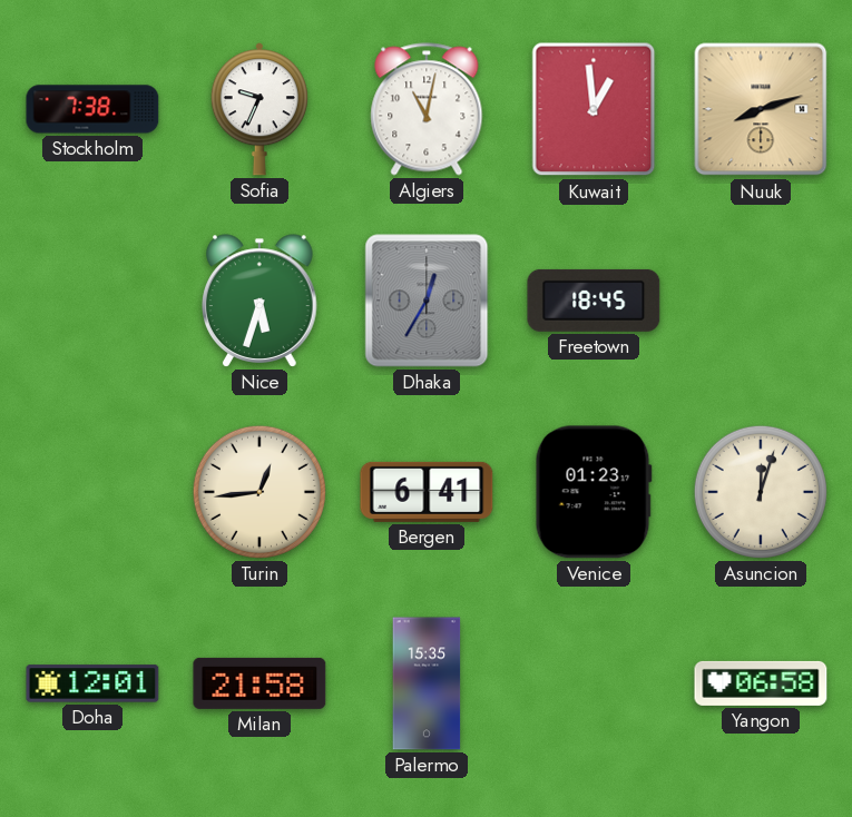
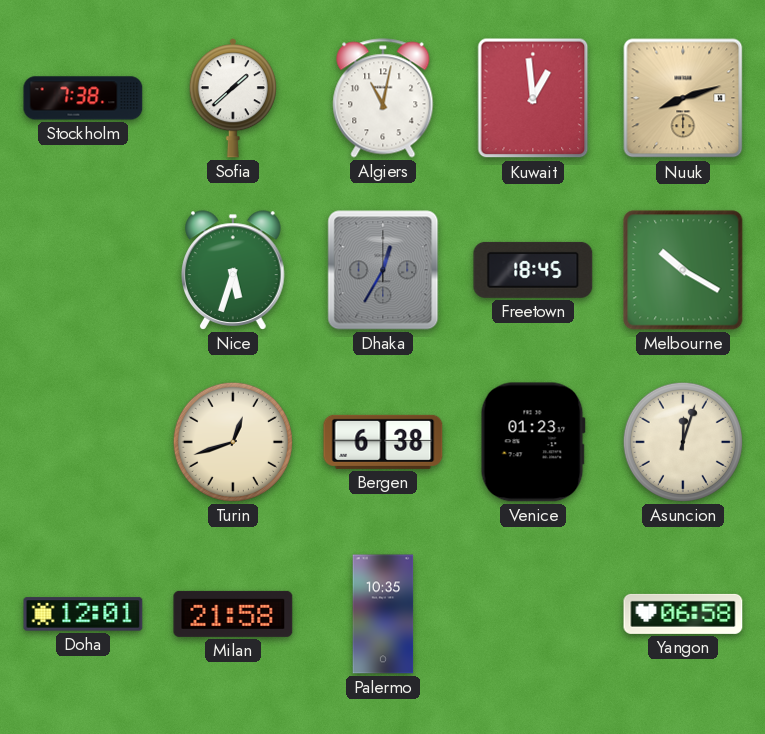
Sofia: 9:34 -> 1:38
Melbourne: none -> 10:20
Turin: 12:44 -> 12:42
Bergen: 6:41 -> 6:38
Palermo: 15:35 -> 10:35
